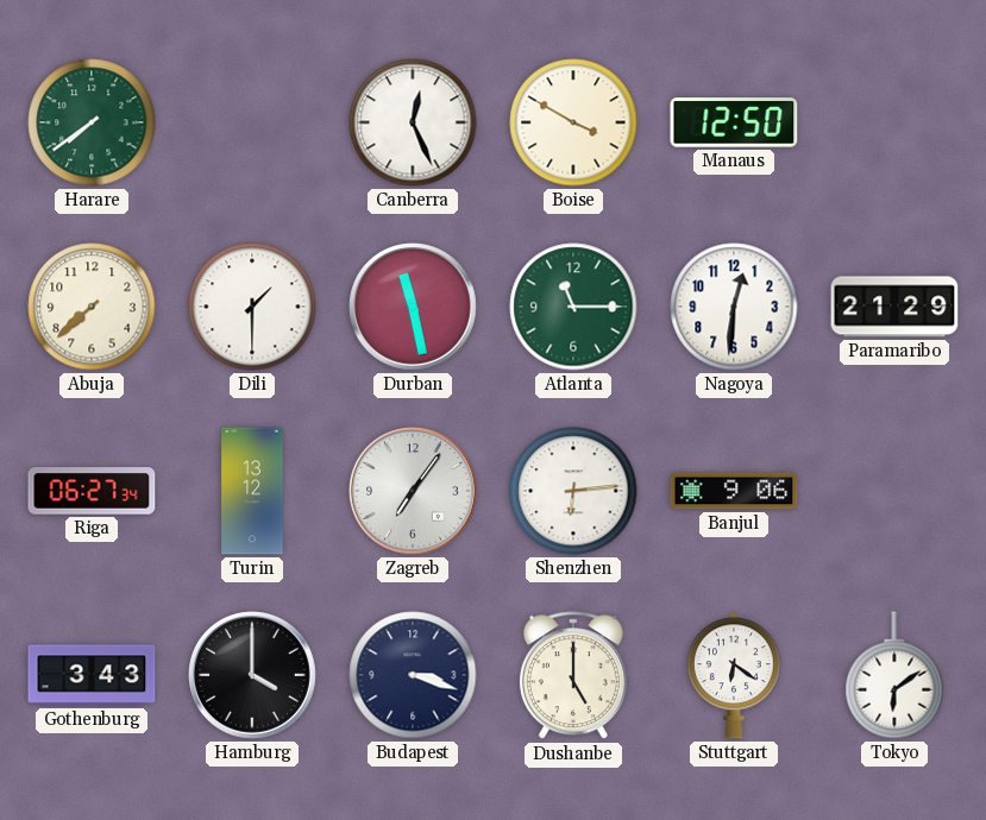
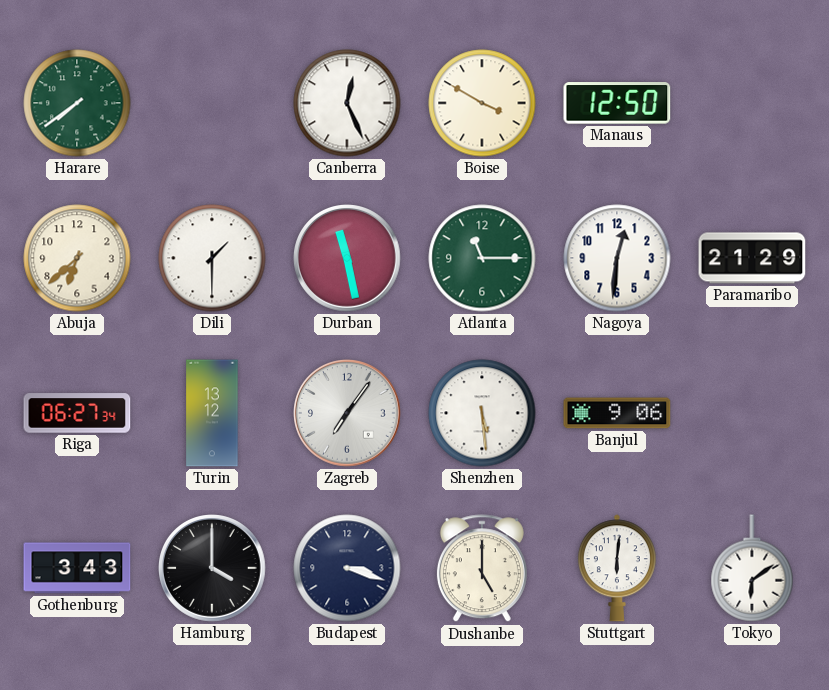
Abuja: 7:38 -> 6:38
Shenzhen: 6:14 -> 5:29
Stuttgart: 6:21 -> 6:01
